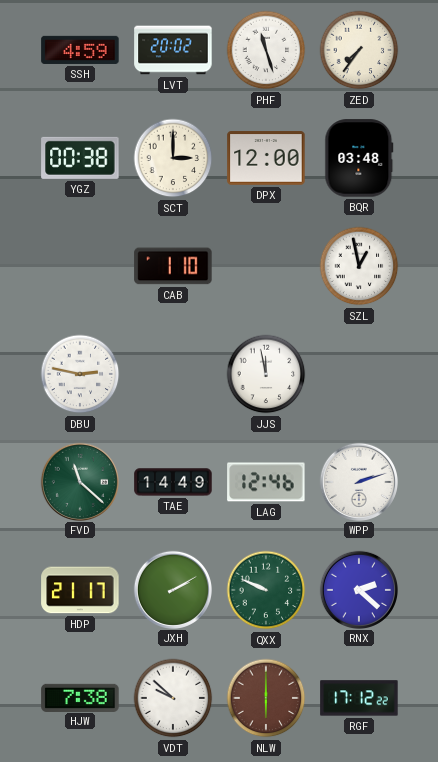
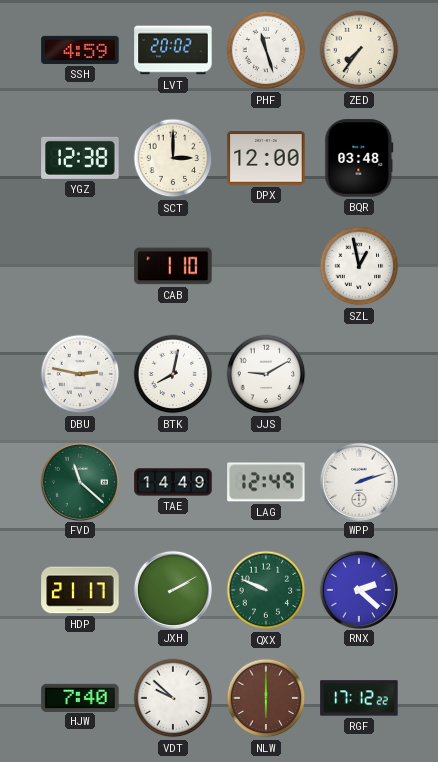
YGZ: 00:38 -> 12:38
BTK: none -> 8:02
JJS: 11:58 -> 9:10
LAG: 12:46 -> 12:49
HJW: 7:38 -> 7:40
